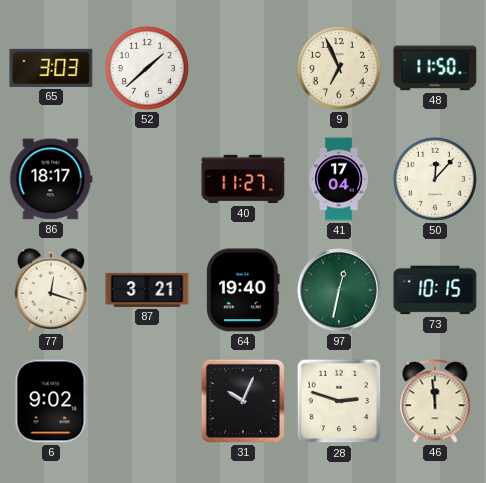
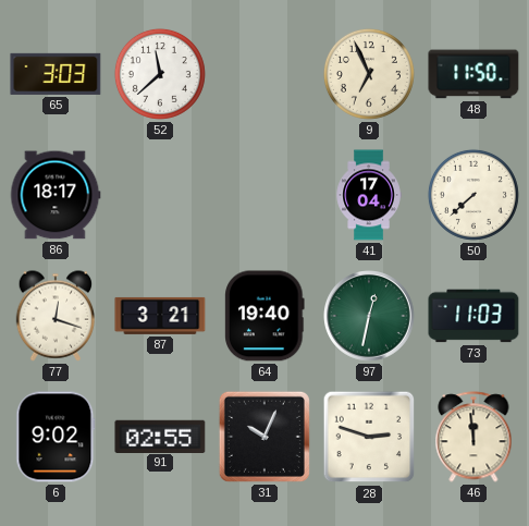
52: 1:38 -> 11:38
40: 11:27 -> none
50: 12:07 -> 7:38
73: 10:15 -> 11:03
91: none -> 02:55
